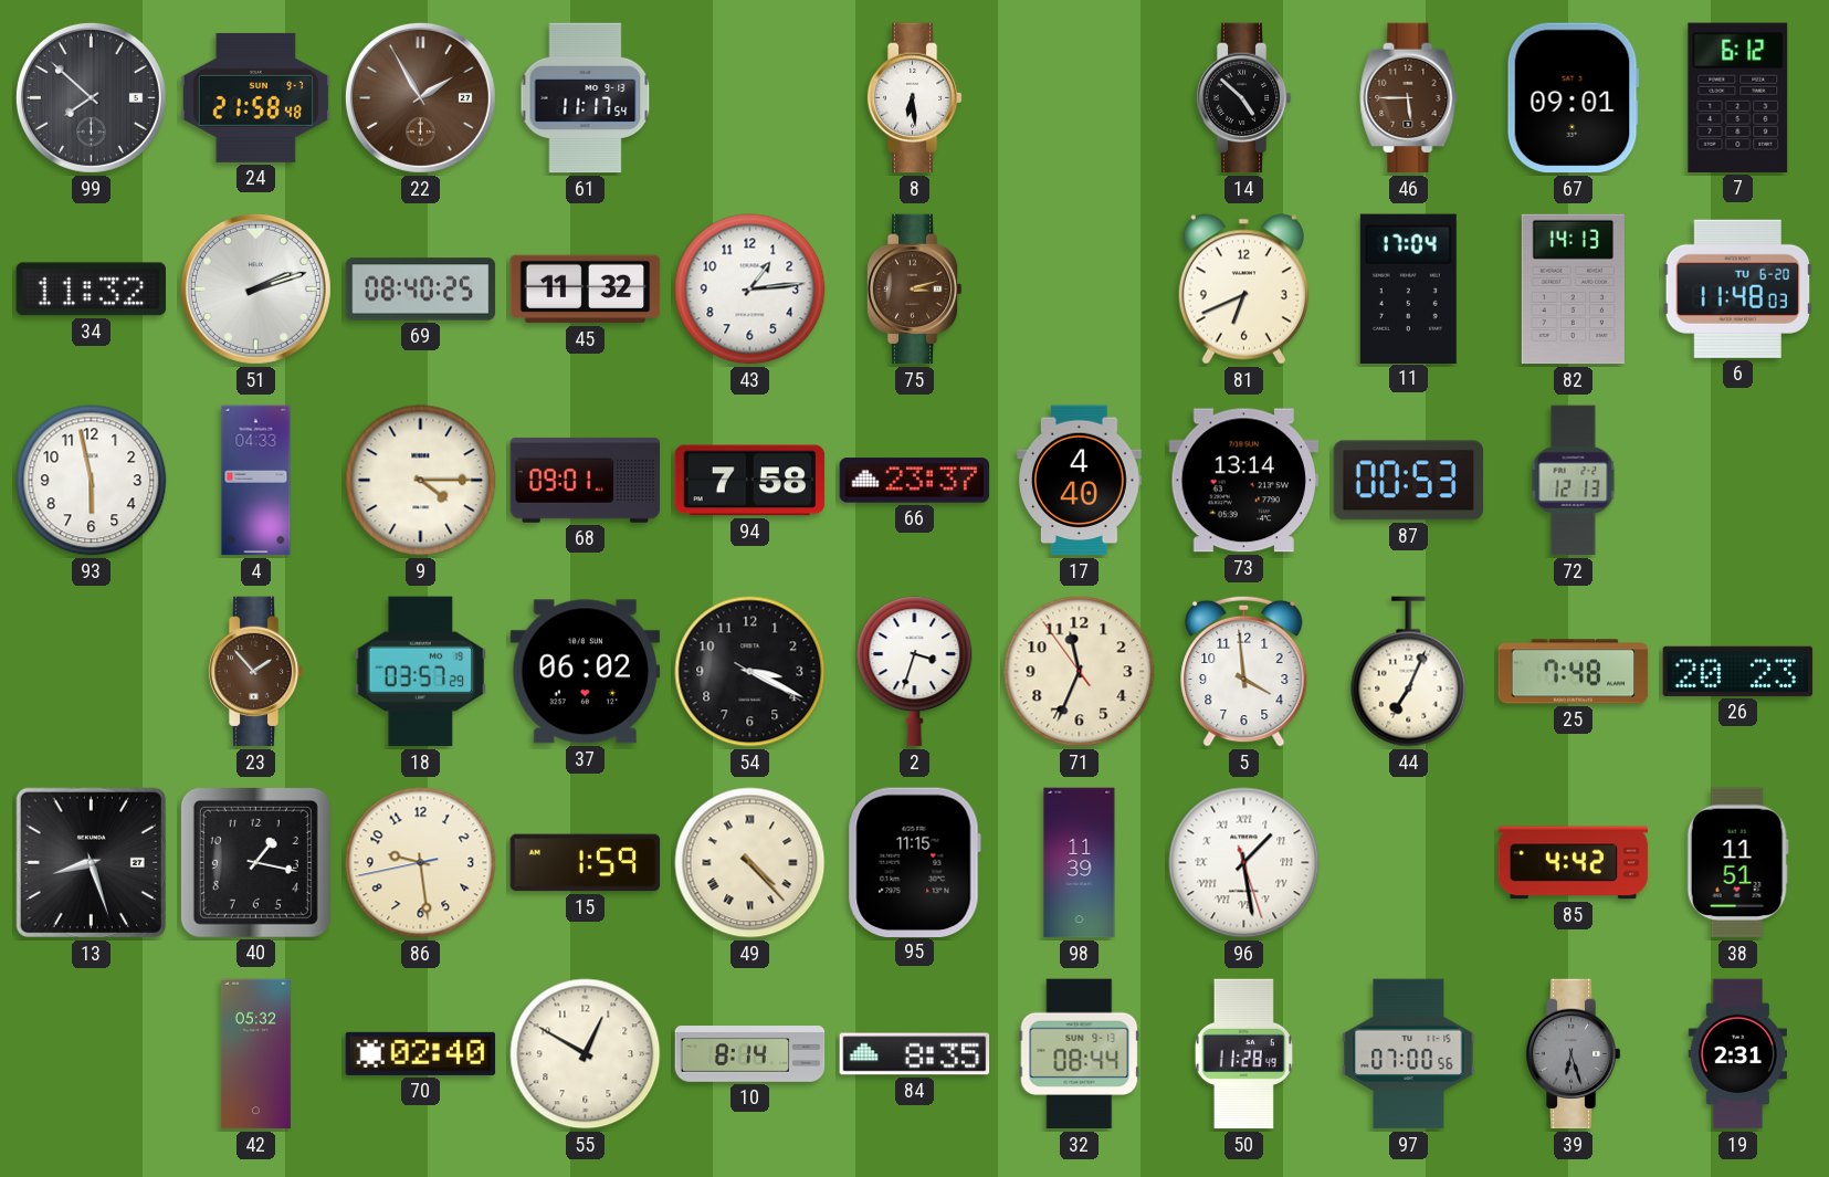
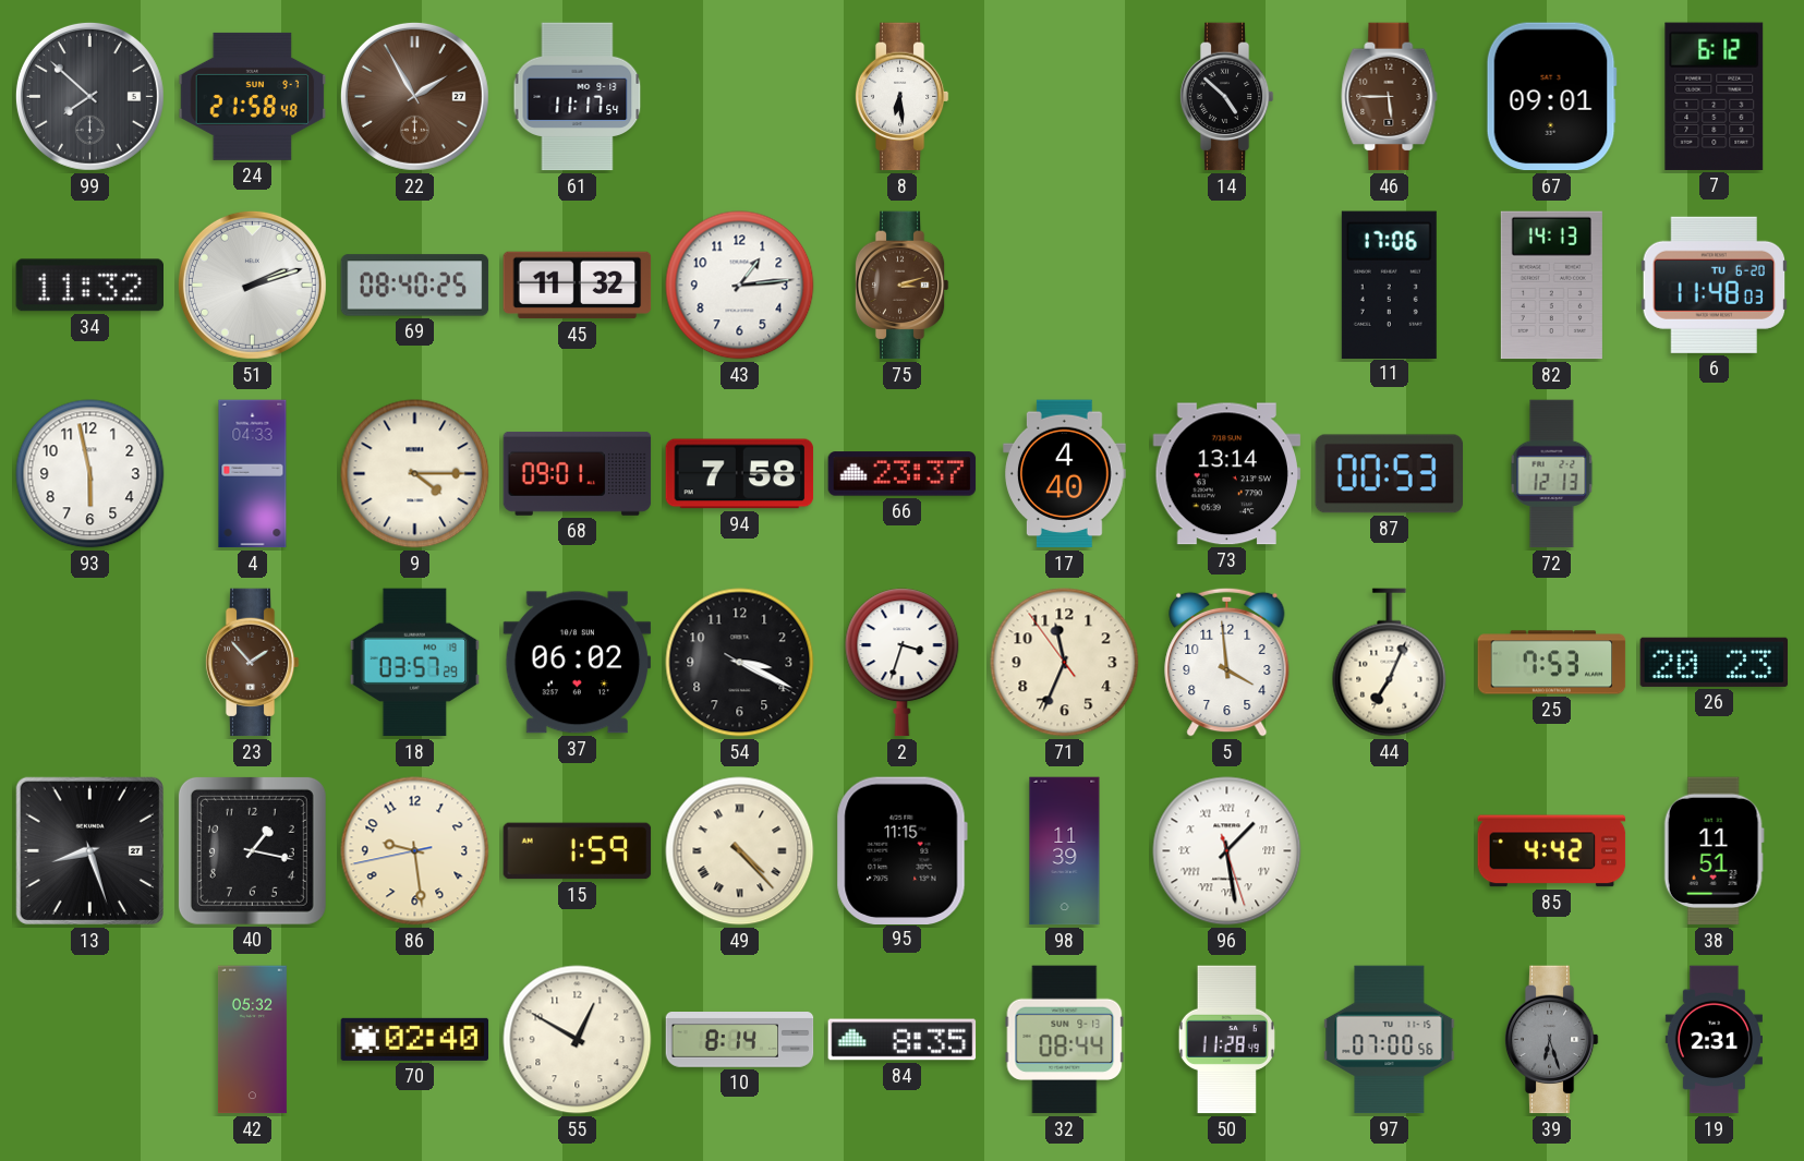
81: 6:41 -> none
11: 17:04 -> 17:06
25: 7:48 -> 7:53
